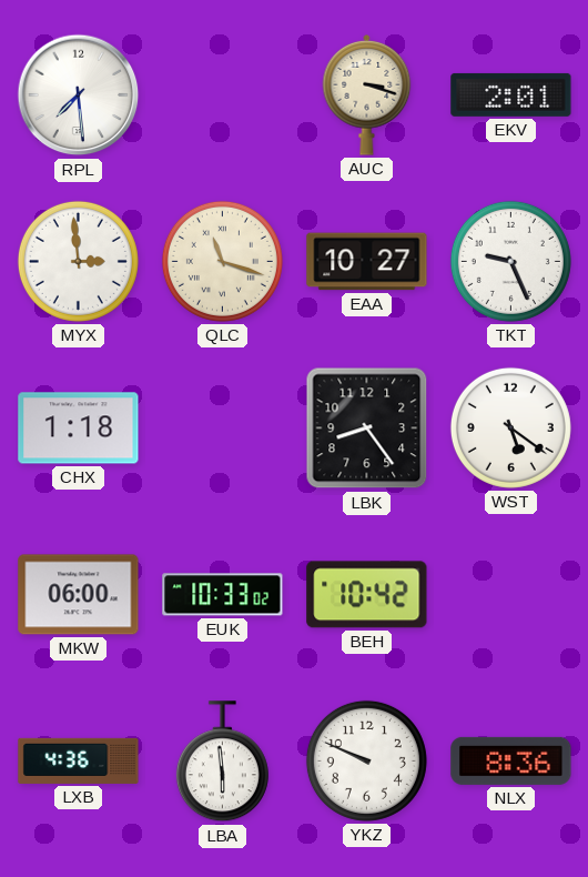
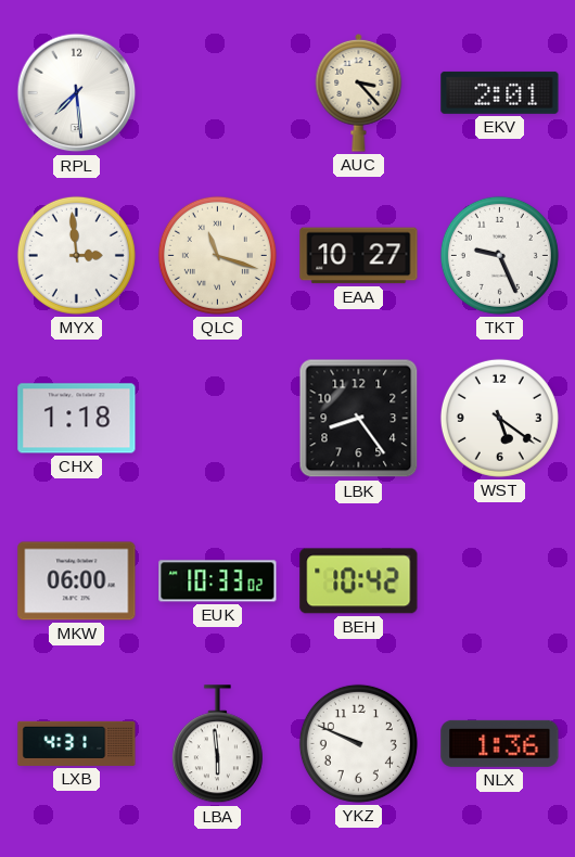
AUC: 3:18 -> 3:23
LXB: 4:36 -> 4:31
NLX: 8:36 -> 1:36
